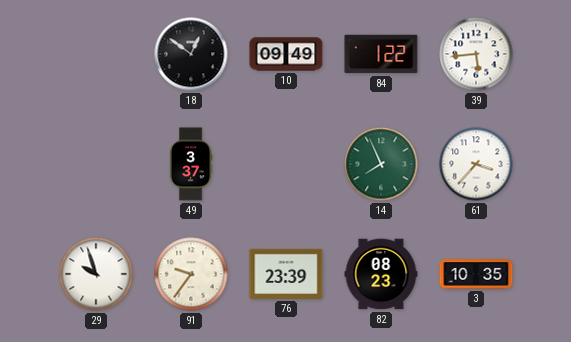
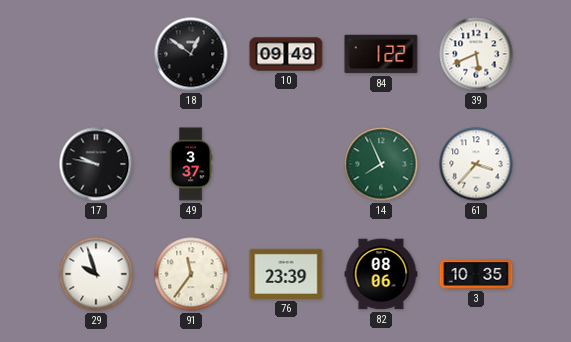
39: 5:44 -> 5:41
17: none -> 9:47
91: 9:36 -> 11:36
82: 08:23 -> 08:06
